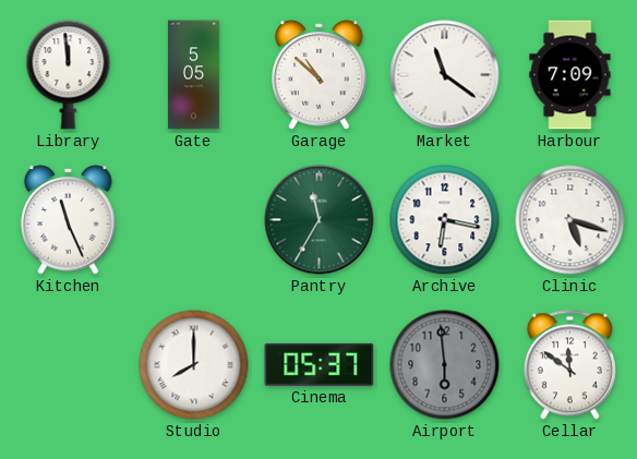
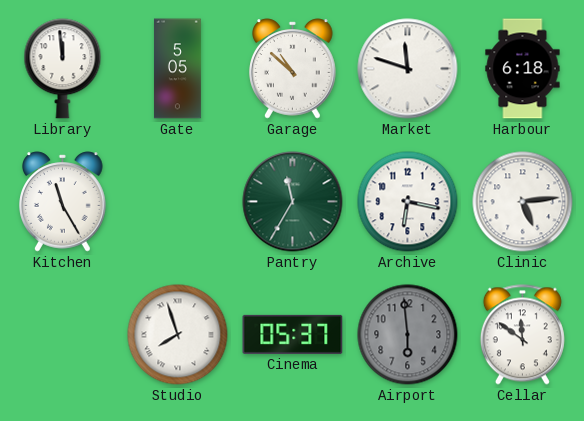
Market: 11:21 -> 11:48
Harbour: 7:09 -> 6:18
Kitchen: 11:26 -> 11:25
Clinic: 5:18 -> 5:14
Studio: 8:00 -> 7:57
